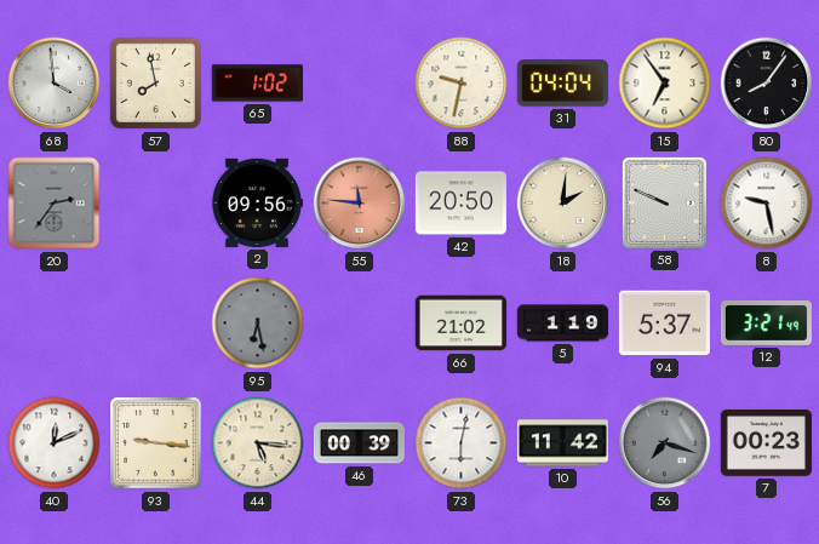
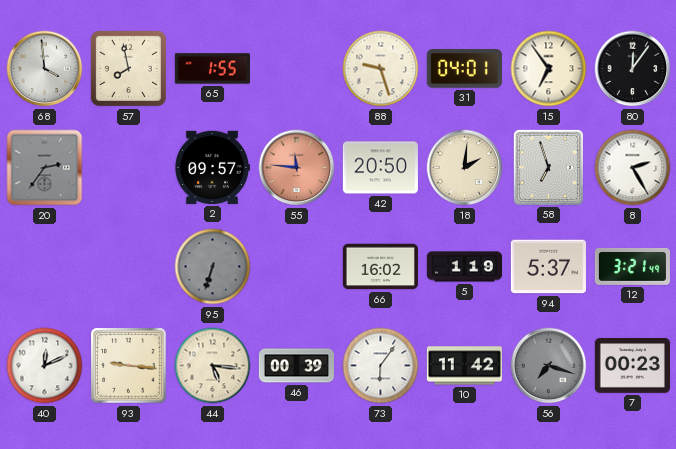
65: 1:02 -> 1:55
88: 9:32 -> 9:27
31: 04:04 -> 04:01
80: 8:06 -> 12:06
2: 09:56 -> 09:57
58: 9:49 -> 6:57
8: 9:28 -> 2:25
95: 6:28 -> 6:33
66: 21:02 -> 16:02
73: 6:02 -> 6:06
